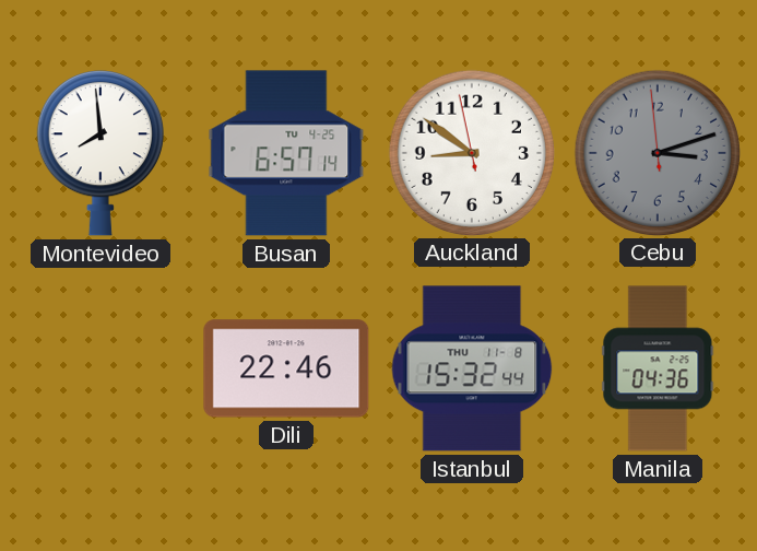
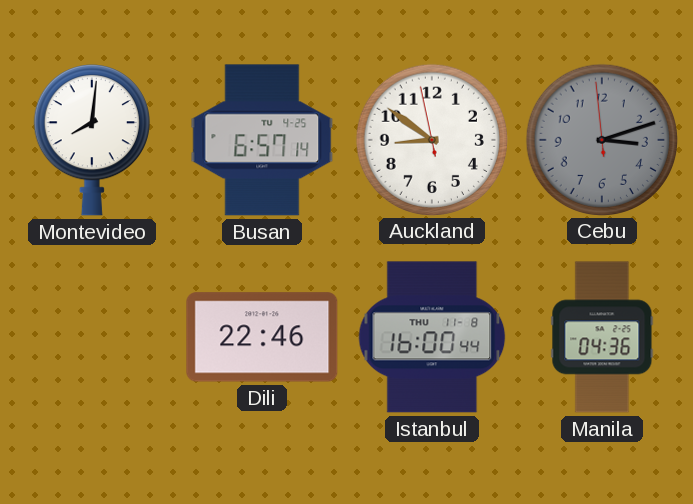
Montevideo: 7:59 -> 8:01
Istanbul: 15:32 -> 16:00
